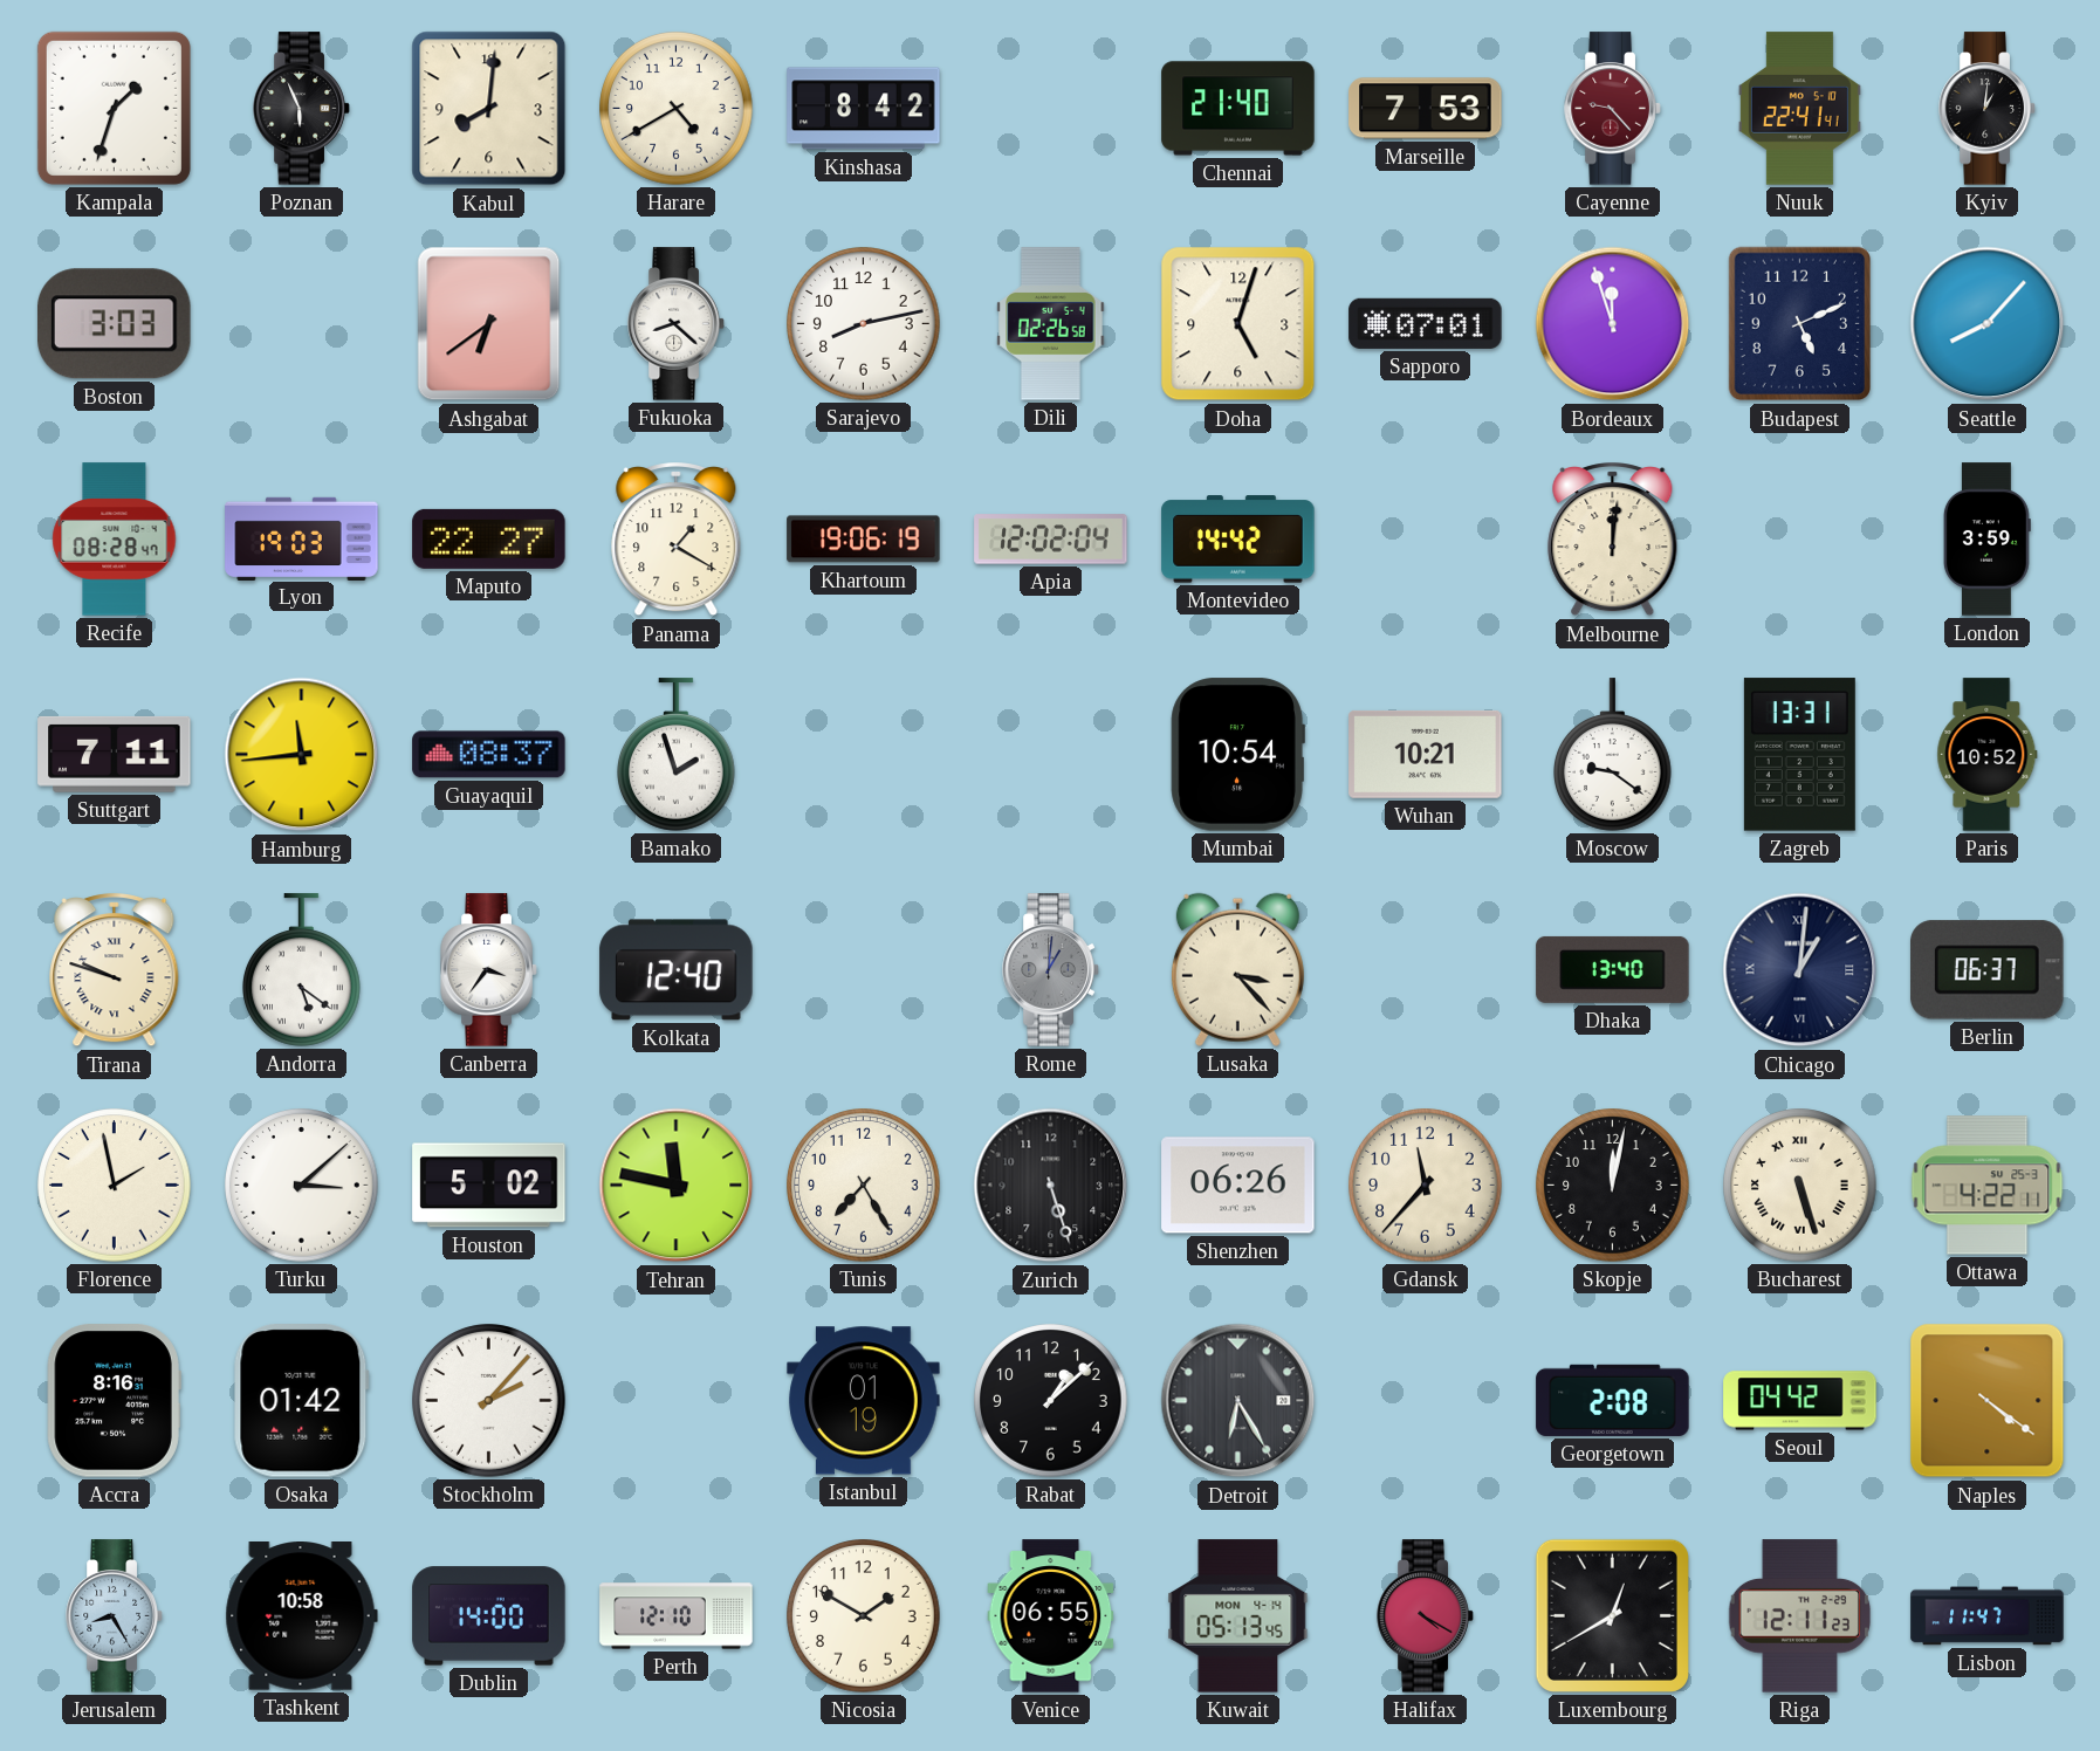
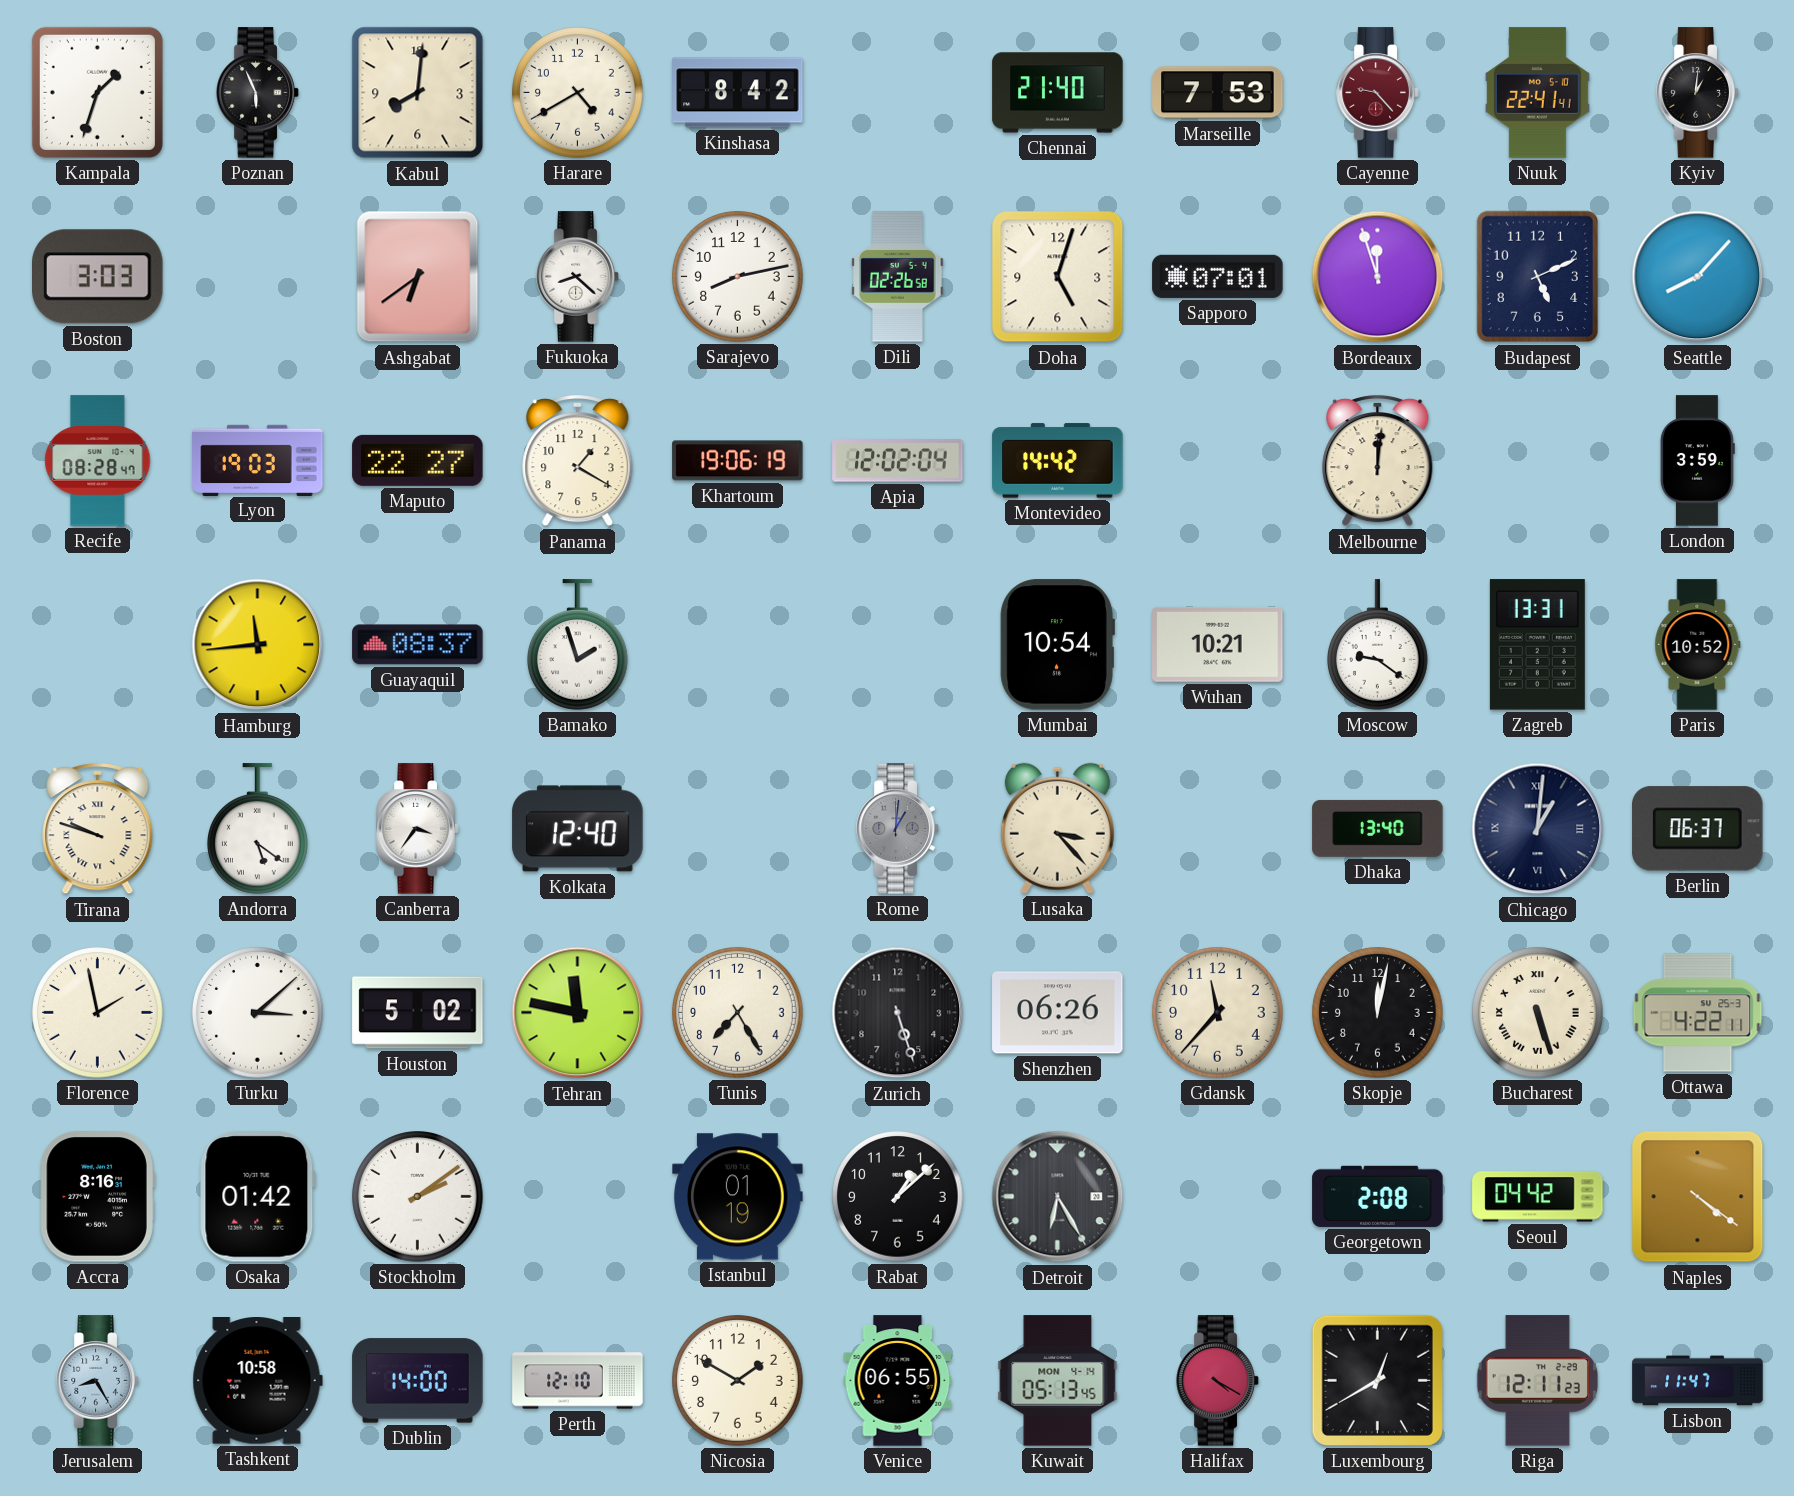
Stuttgart: 7:11 -> none
Stockholm: 2:07 -> 2:09
